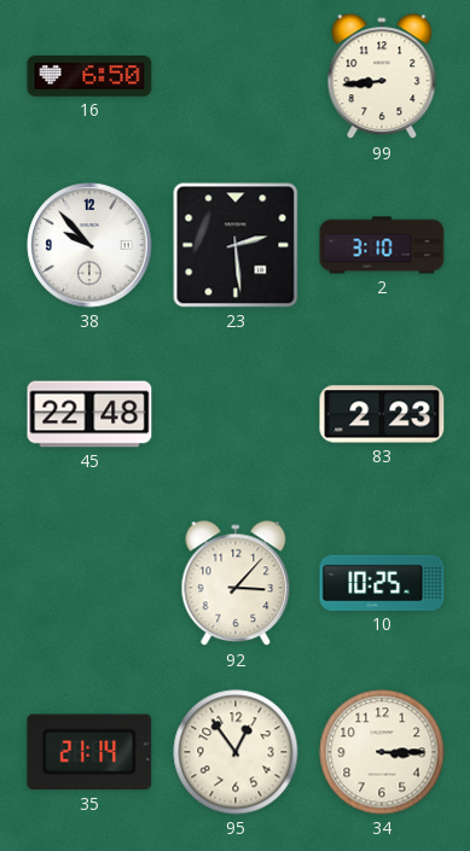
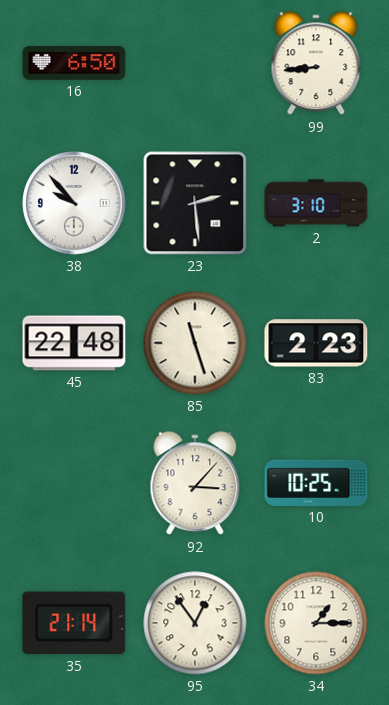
85: none -> 11:27
34: 3:15 -> 1:15
